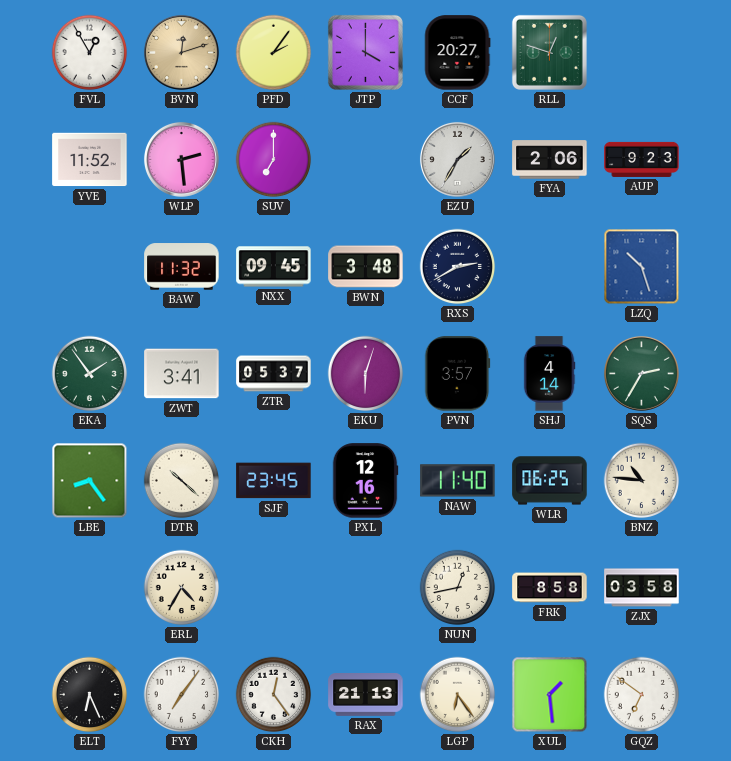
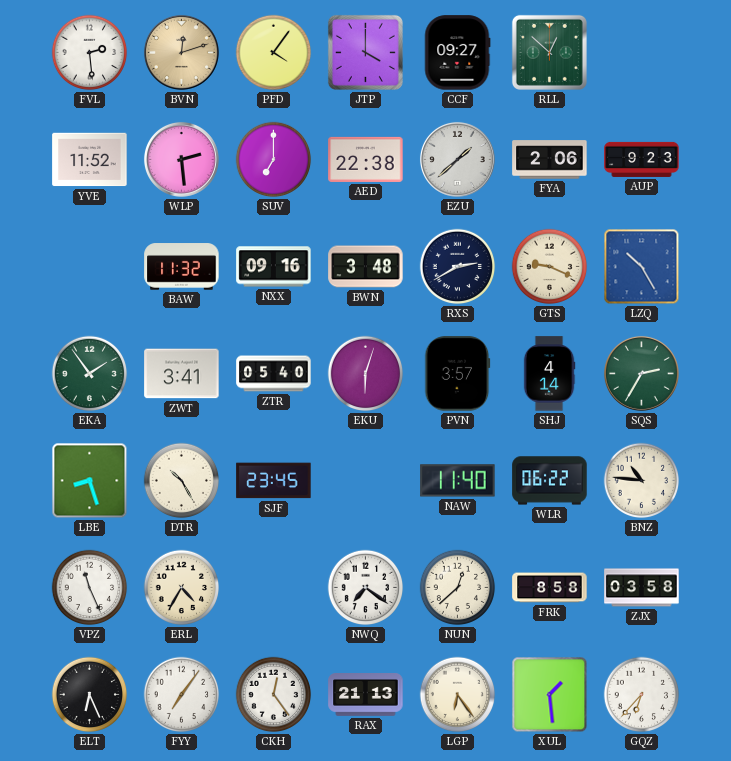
FVL: 12:55 -> 2:29
PFD: 2:06 -> 4:06
CCF: 20:27 -> 09:27
RLL: 12:48 -> 12:52
AED: none -> 22:38
EZU: 1:35 -> 1:38
NXX: 09:45 -> 09:16
GTS: none -> 9:19
LZQ: 10:27 -> 10:25
ZTR: 05:37 -> 05:40
LBE: 8:24 -> 8:27
DTR: 10:22 -> 10:25
PXL: 12:16 -> none
WLR: 06:25 -> 06:22
VPZ: none -> 11:26
NWQ: none -> 7:21
NUN: 12:43 -> 12:38
GQZ: 6:51 -> 6:37
